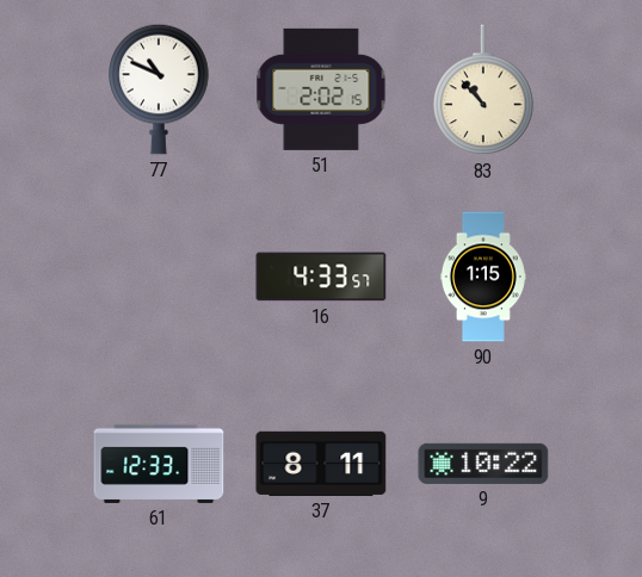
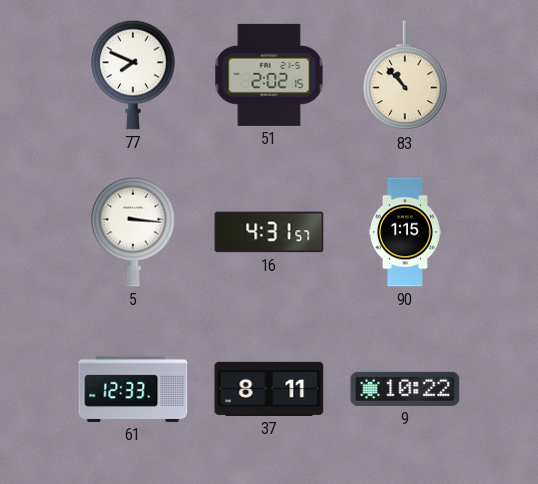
77: 10:49 -> 7:49
5: none -> 3:16
16: 4:33 -> 4:31
